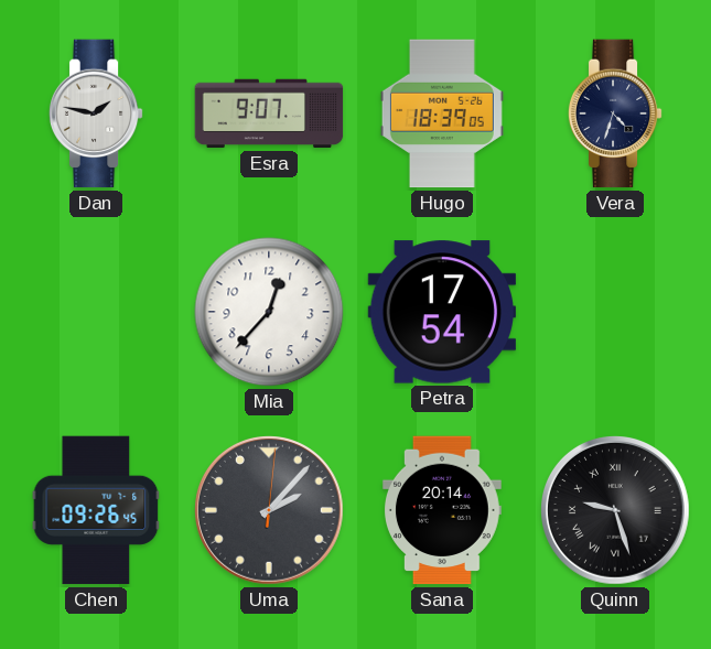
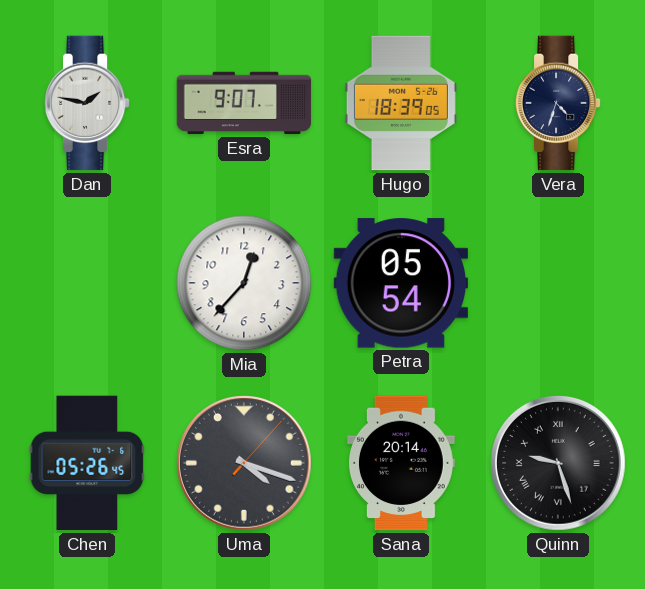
Petra: 17:54 -> 05:54
Chen: 09:26 -> 05:26
Uma: 2:07 -> 4:18
